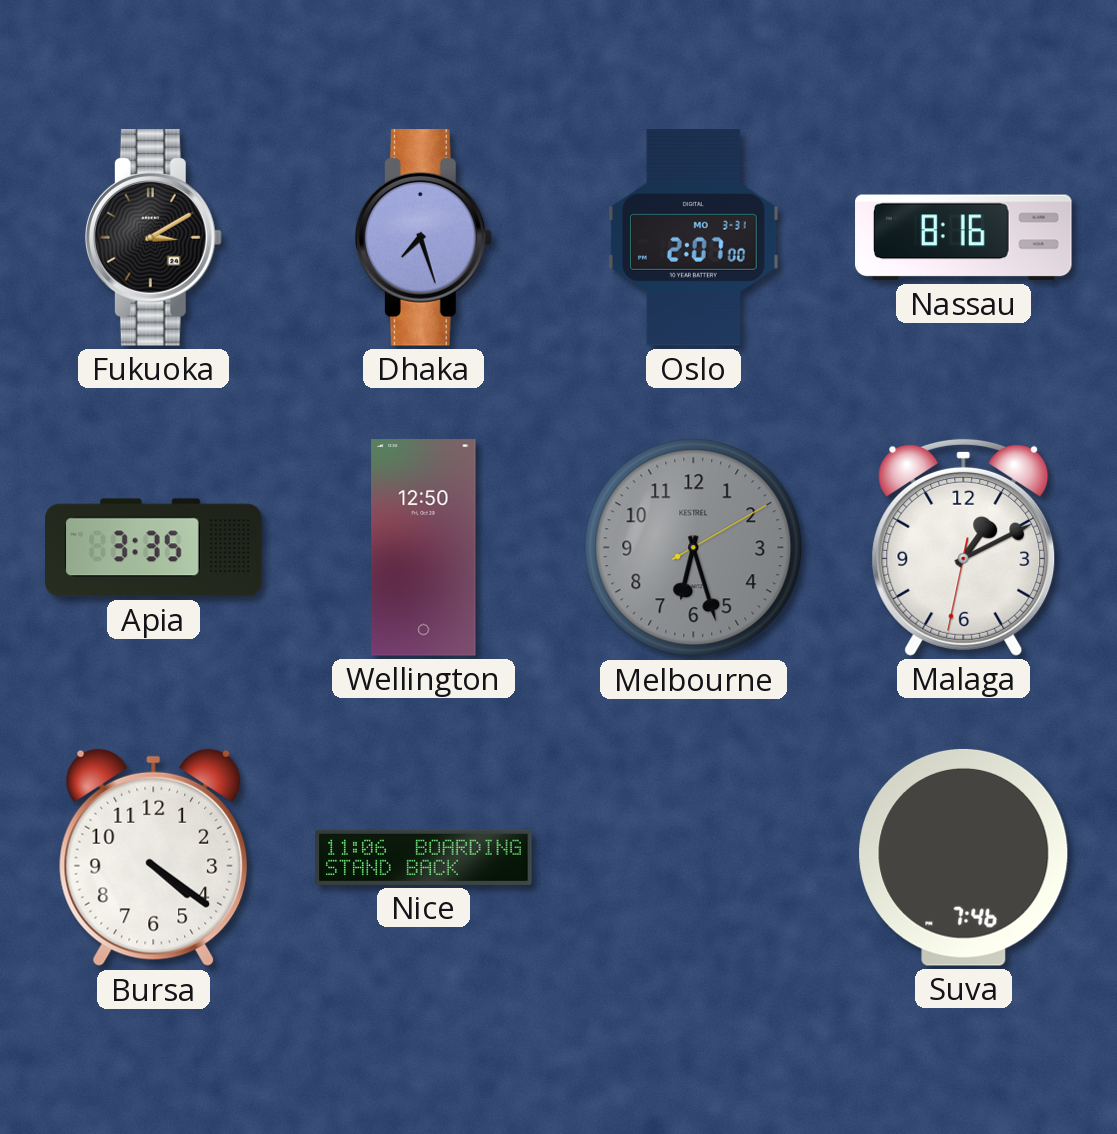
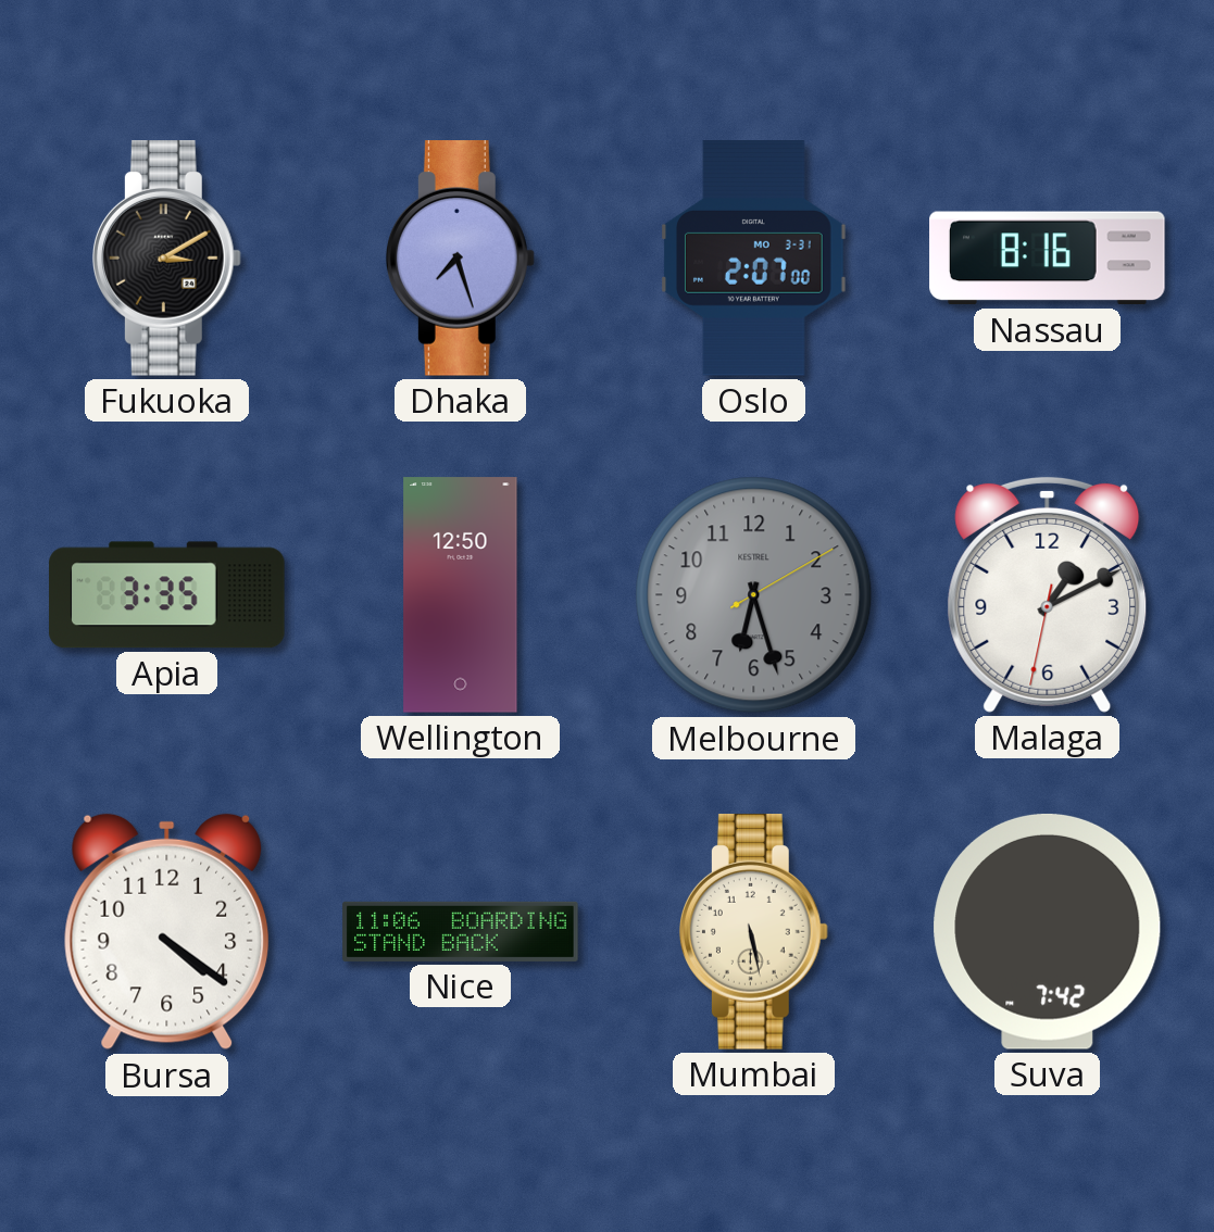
Mumbai: none -> 5:28
Suva: 7:46 -> 7:42
